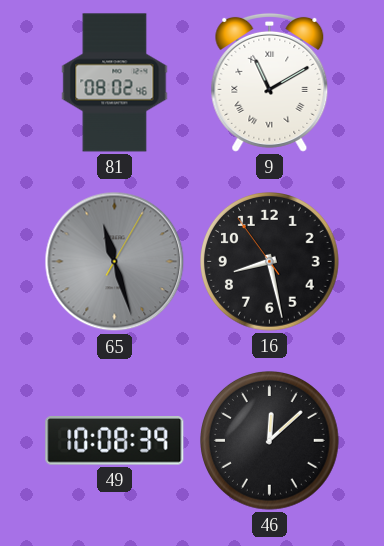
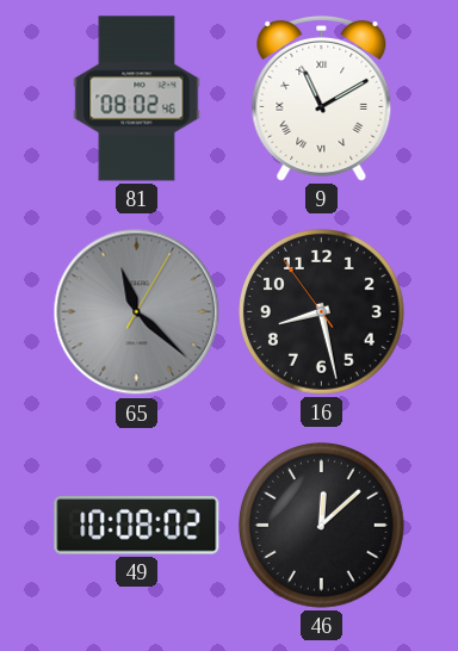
65: 11:27 -> 11:22
49: 10:08:39 -> 10:08:02
